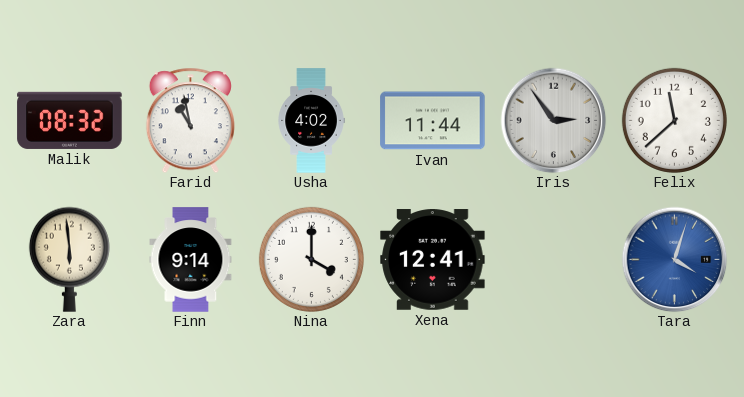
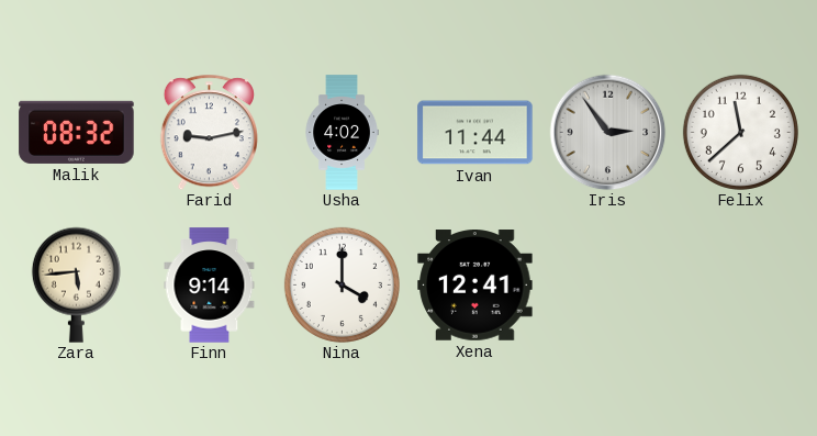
Farid: 10:58 -> 9:13
Zara: 5:59 -> 5:44
Tara: 4:03 -> none
